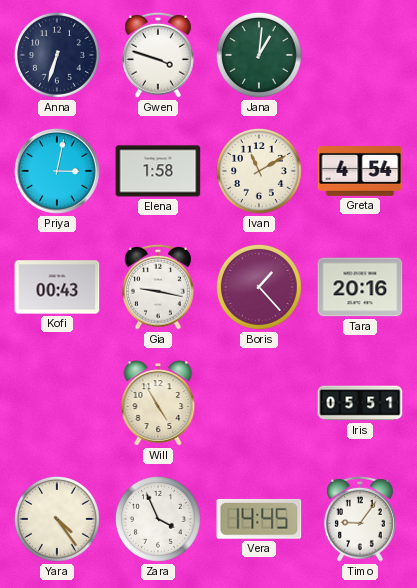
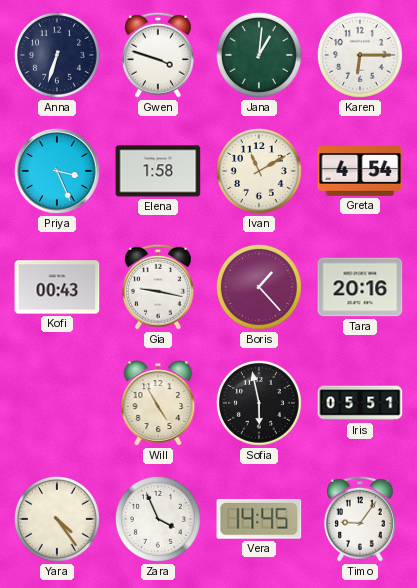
Karen: none -> 6:15
Priya: 3:02 -> 3:26
Sofia: none -> 5:58
